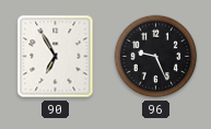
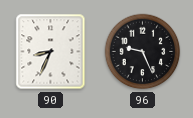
90: 6:55 -> 8:34
